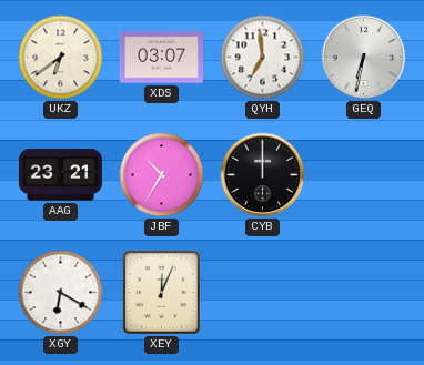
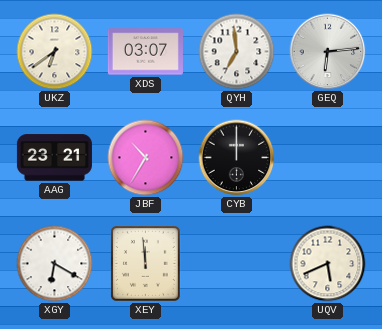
GEQ: 6:32 -> 6:14
XEY: 12:04 -> 11:59
UQV: none -> 5:41
